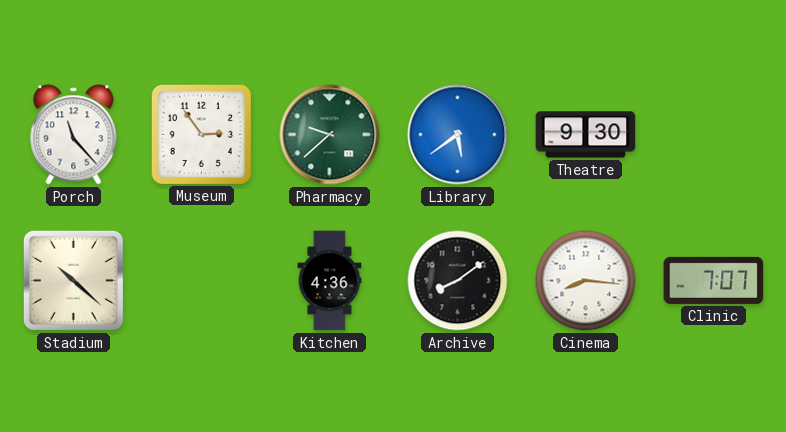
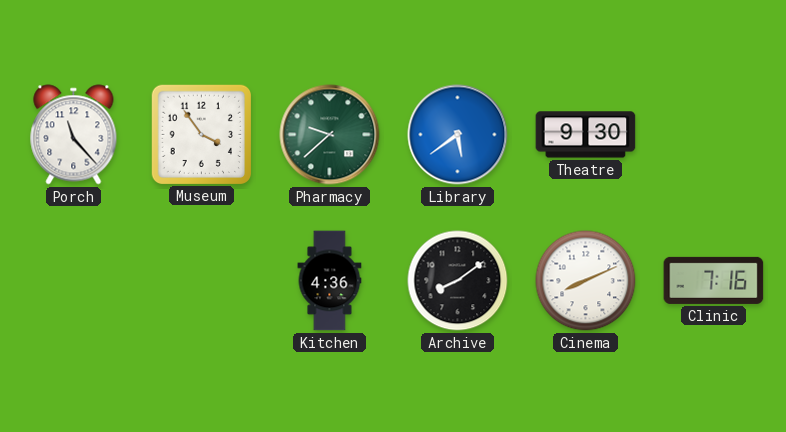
Museum: 2:54 -> 3:54
Stadium: 10:22 -> none
Cinema: 8:16 -> 8:11
Clinic: 7:07 -> 7:16
